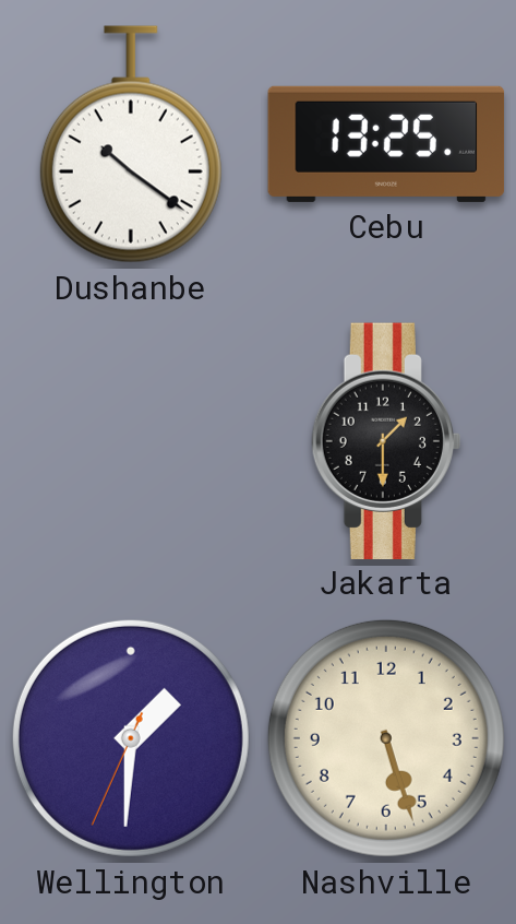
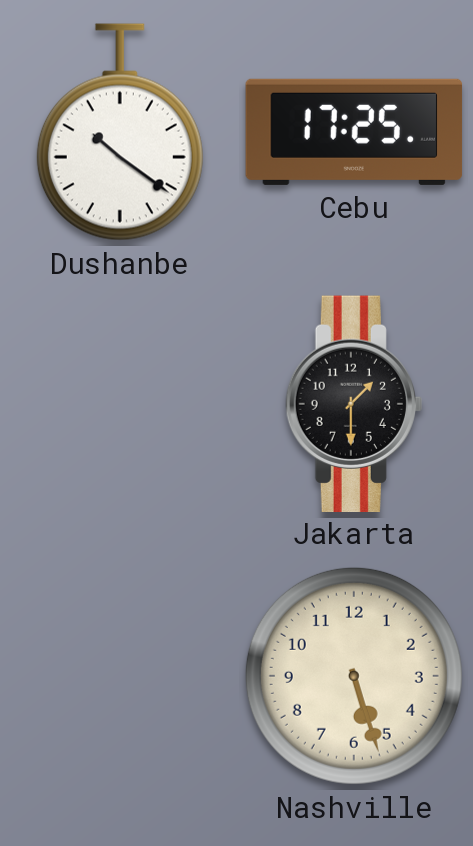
Cebu: 13:25 -> 17:25
Wellington: 1:30 -> none
